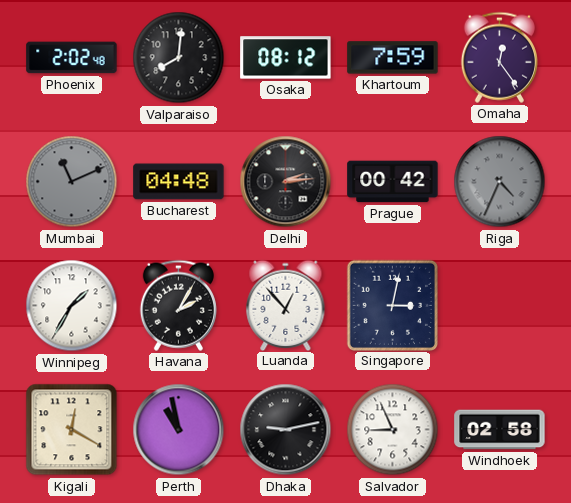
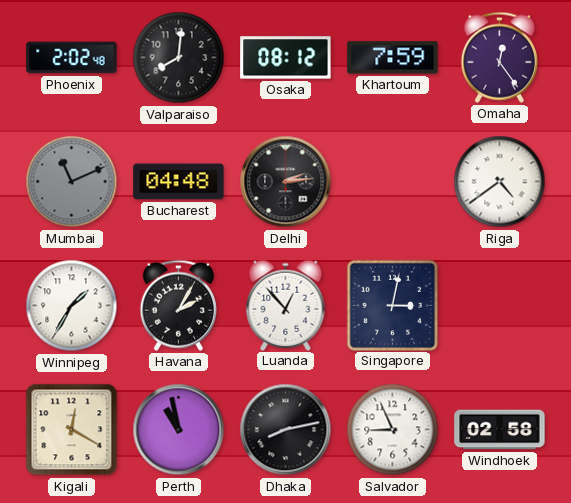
Prague: 00:42 -> none
Riga: 4:34 -> 4:39
Riga dial: grey -> white
Dhaka: 9:13 -> 8:13
